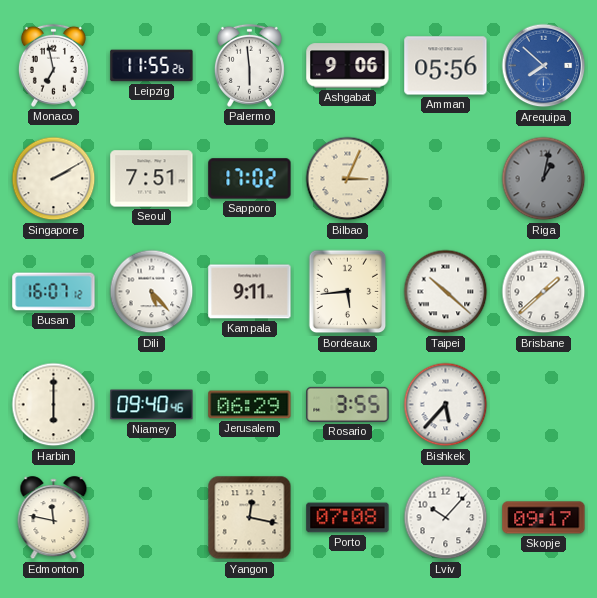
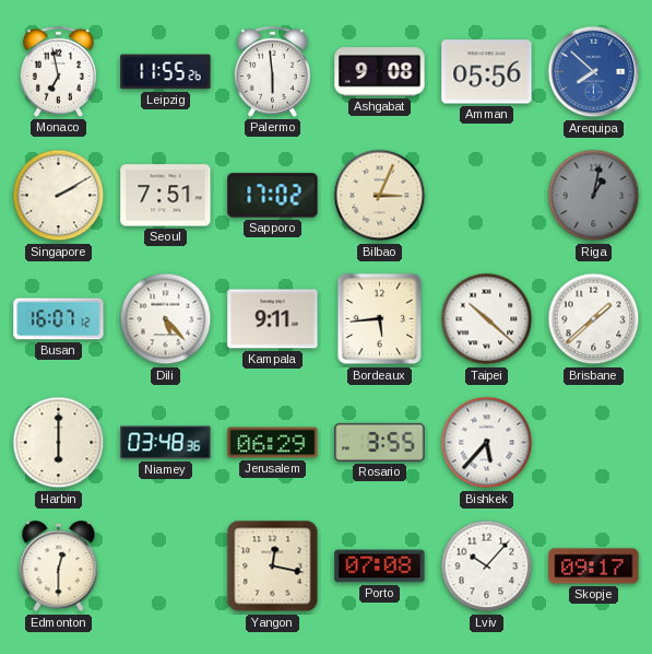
Ashgabat: 9:06 -> 9:08
Niamey: 09:40 -> 03:48
Edmonton: 11:47 -> 12:30
